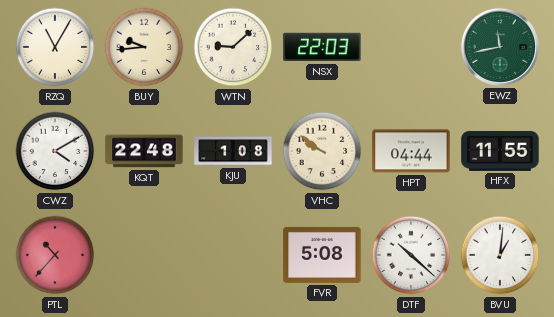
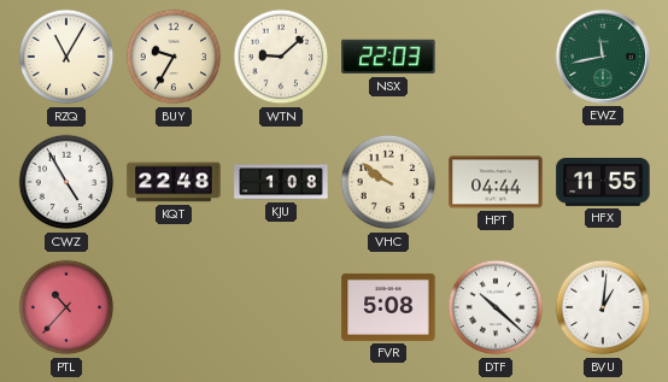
BUY: 9:44 -> 9:35
CWZ: 4:10 -> 4:55
